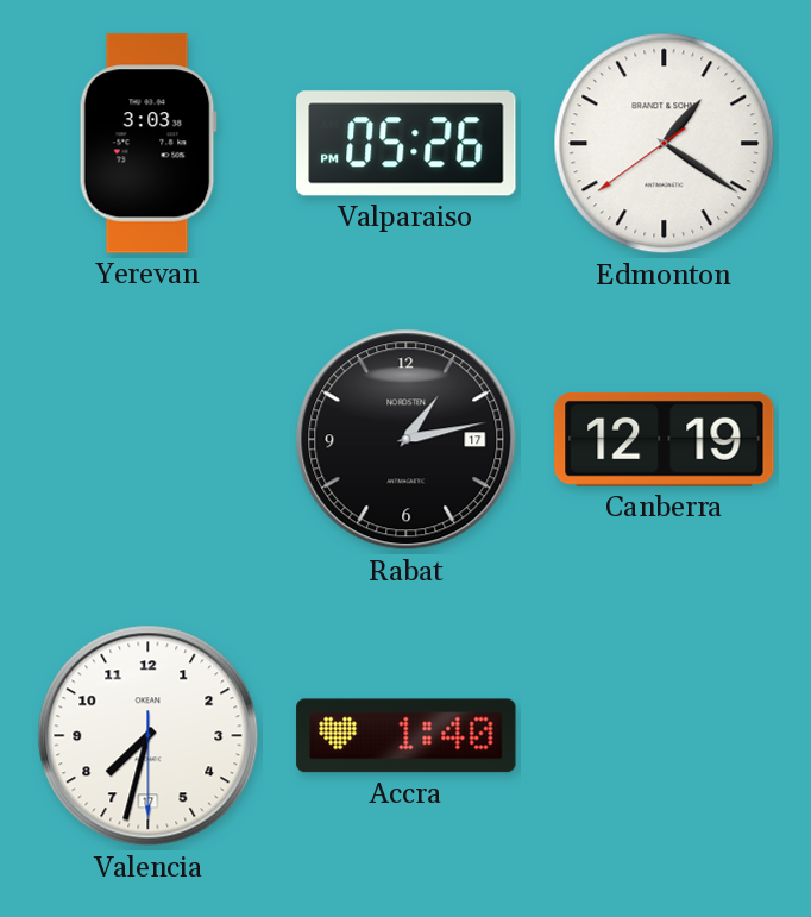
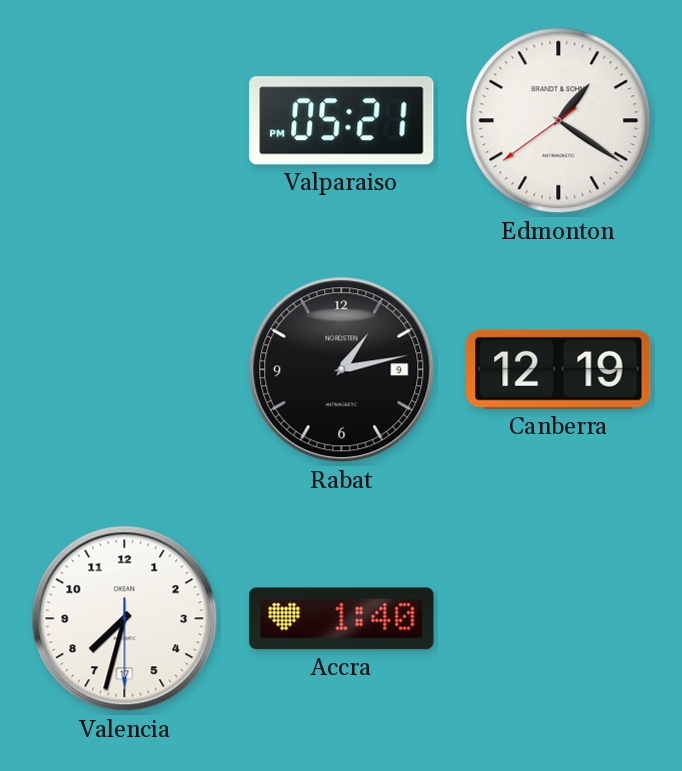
Yerevan: 3:03 -> none
Valparaiso: 05:26 -> 05:21
Rabat date: 17 -> 9
